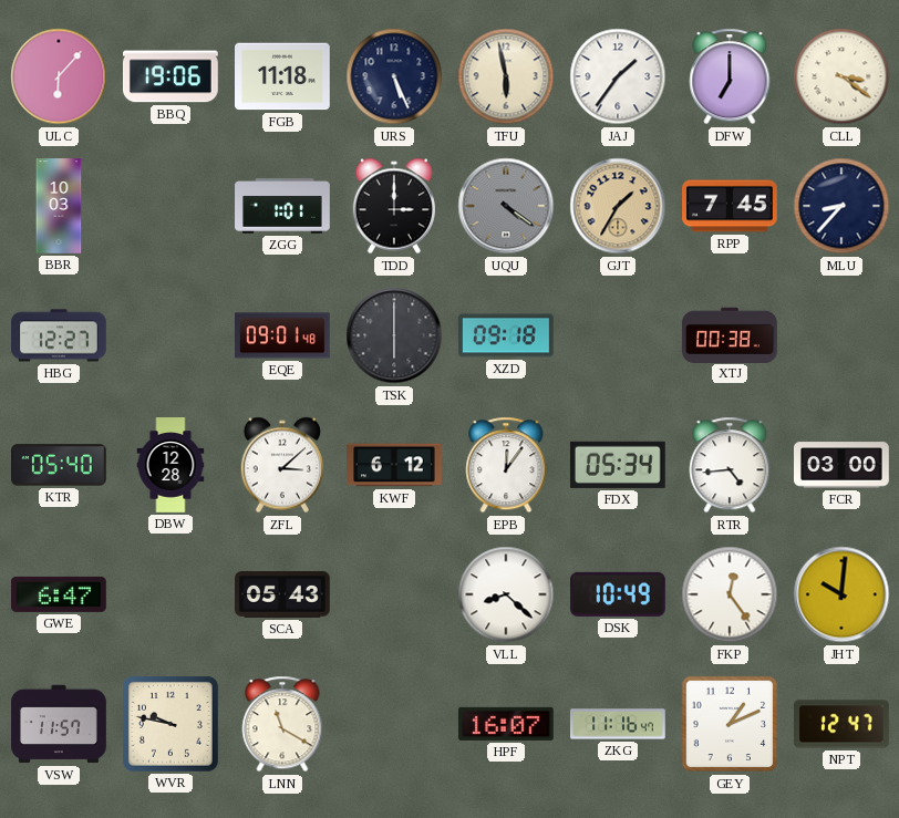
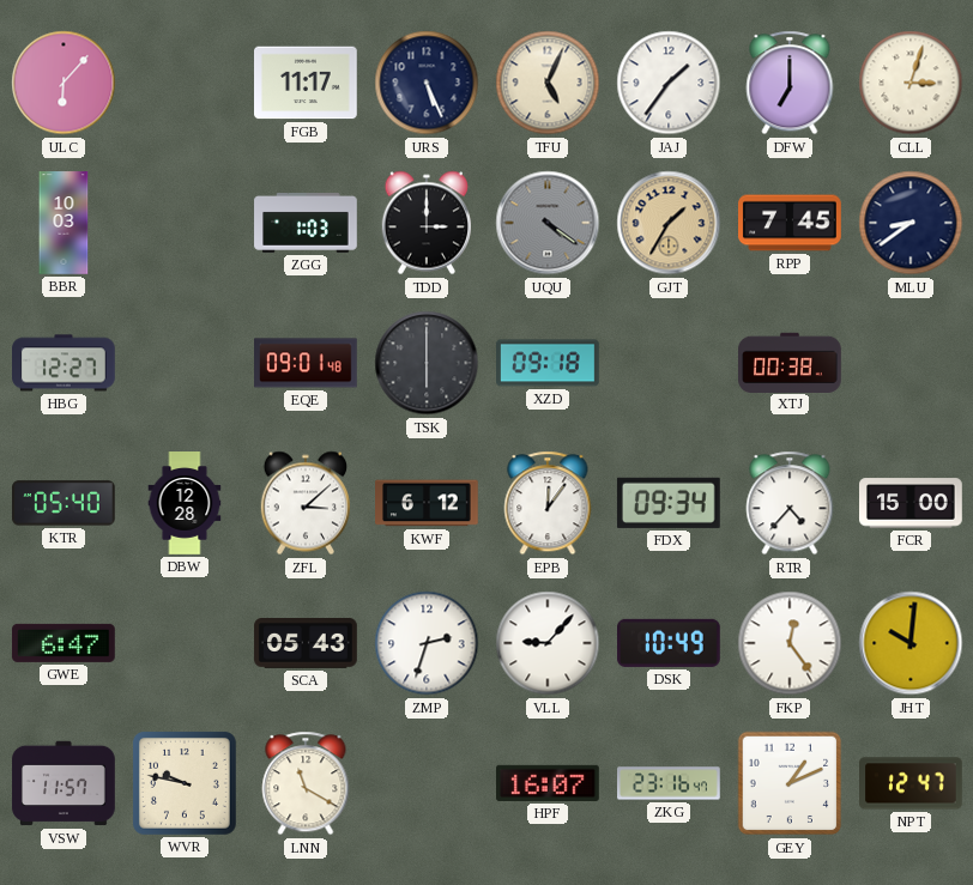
BBQ: 19:06 -> none
FGB: 11:18 -> 11:17
TFU: 5:58 -> 5:04
CLL: 3:21 -> 3:03
ZGG: 1:01 -> 1:03
MLU: 8:37 -> 8:39
FDX: 05:34 -> 09:34
RTR: 4:44 -> 4:37
FCR: 03:00 -> 15:00
ZMP: none -> 2:33
VLL: 8:22 -> 9:07
ZKG: 11:16 -> 23:16
